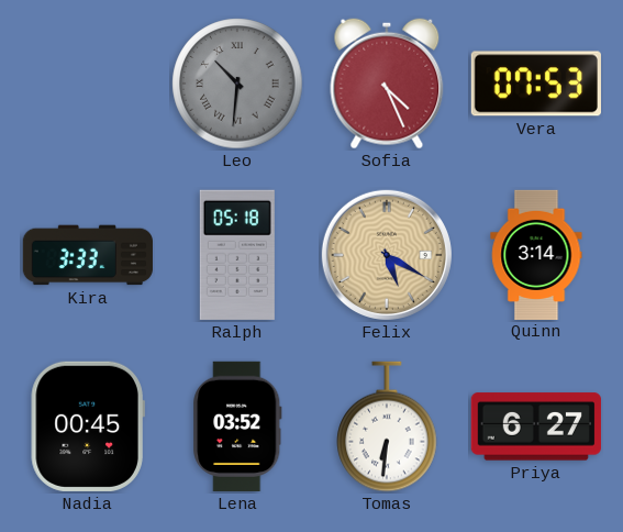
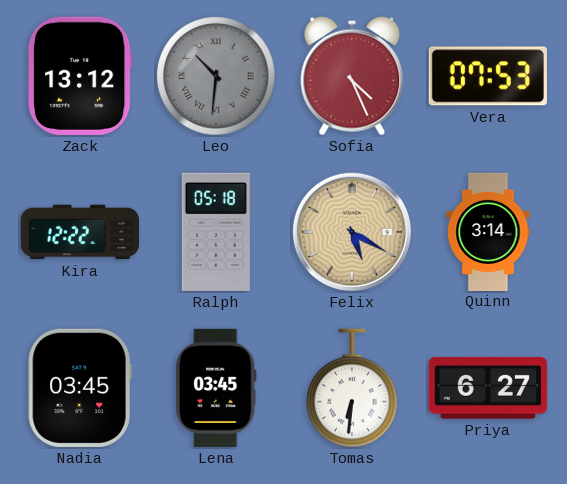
Zack: none -> 13:12
Kira: 3:33 -> 12:22
Nadia: 00:45 -> 03:45
Lena: 03:52 -> 03:45
